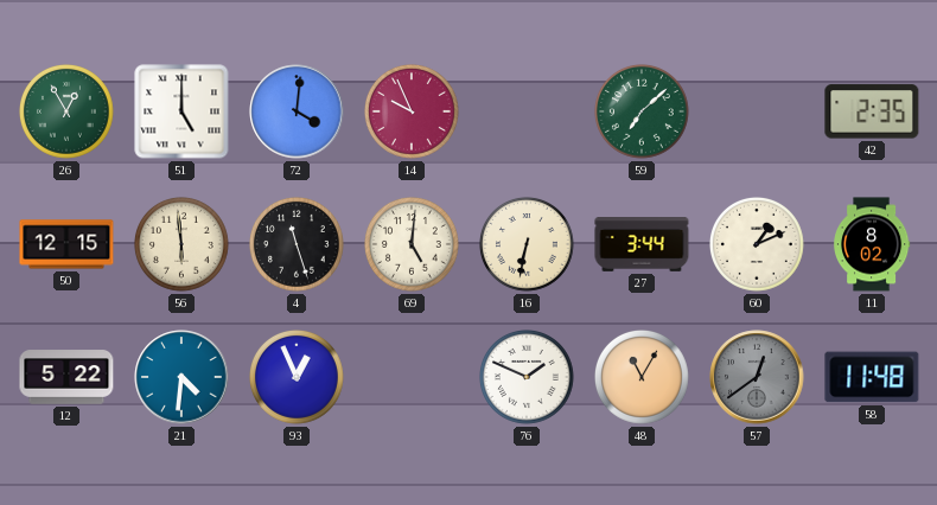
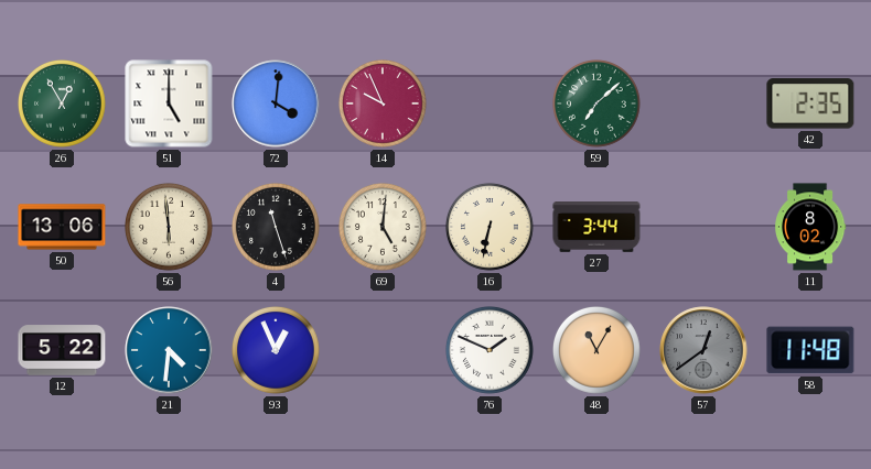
50: 12:15 -> 13:06
60: 1:11 -> none
